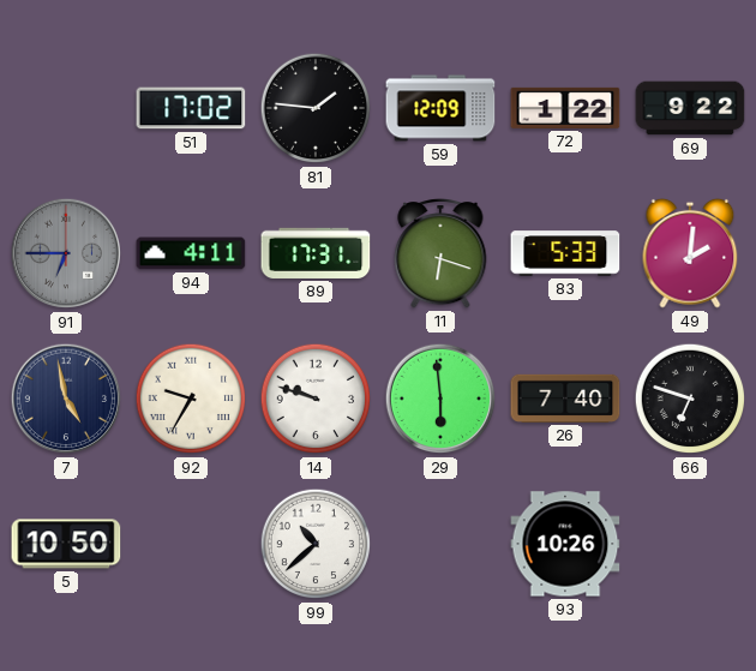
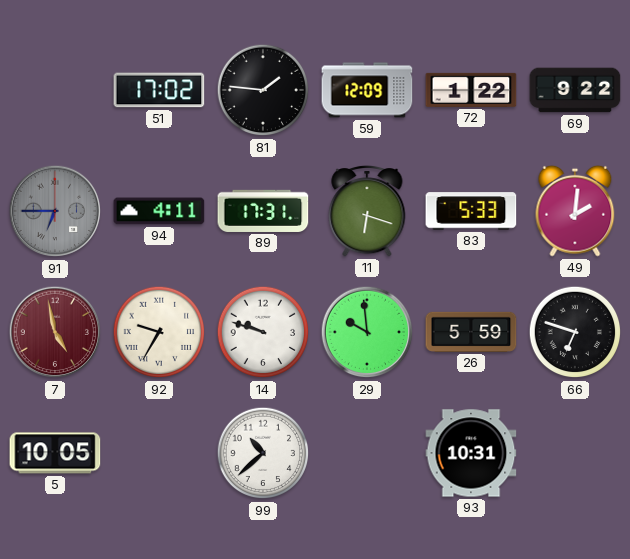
7 dial: navy -> burgundy
29: 5:59 -> 9:59
26: 7:40 -> 5:59
5: 10:50 -> 10:05
93: 10:26 -> 10:31
